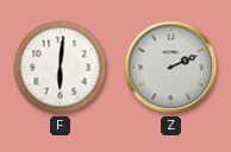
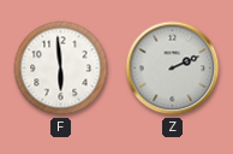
F: 6:01 -> 5:59
